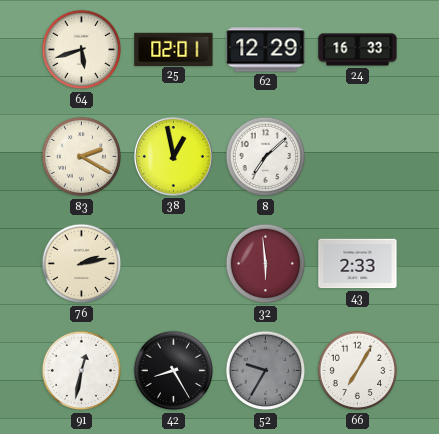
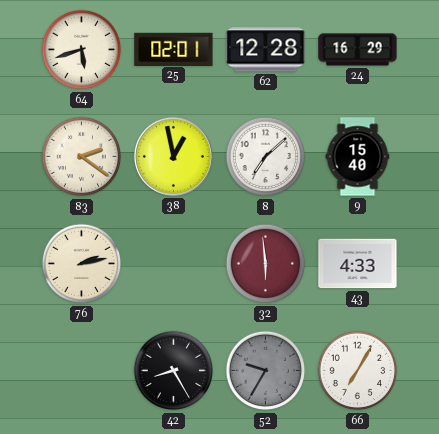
62: 12:29 -> 12:28
24: 16:33 -> 16:29
83: 2:20 -> 2:21
9: none -> 15:40
43: 2:33 -> 4:33
91: 12:32 -> none
